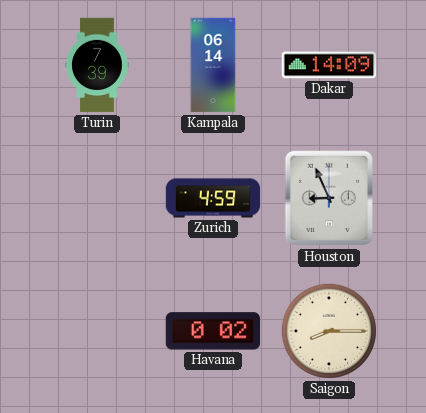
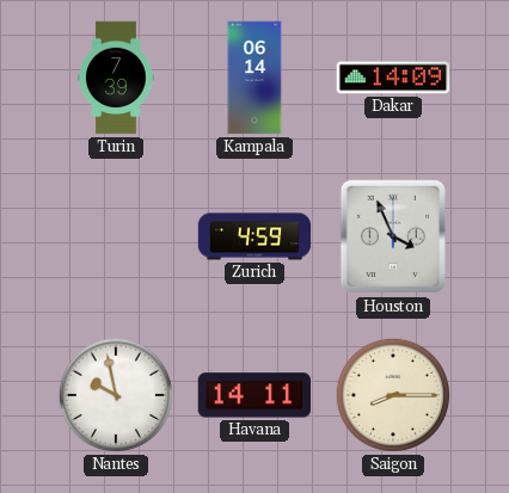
Houston: 8:56 -> 3:56
Nantes: none -> 9:58
Havana: 0:02 -> 14:11
